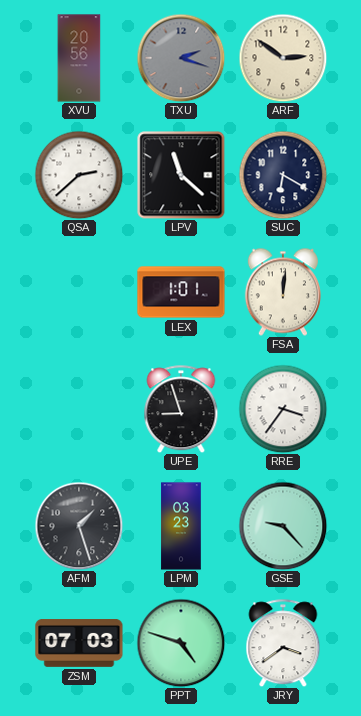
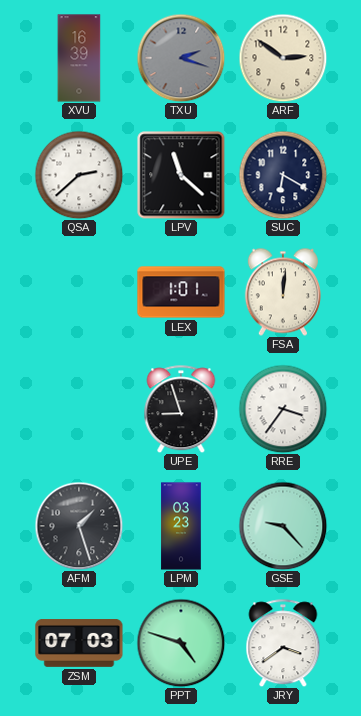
XVU: 20:56 -> 16:39
